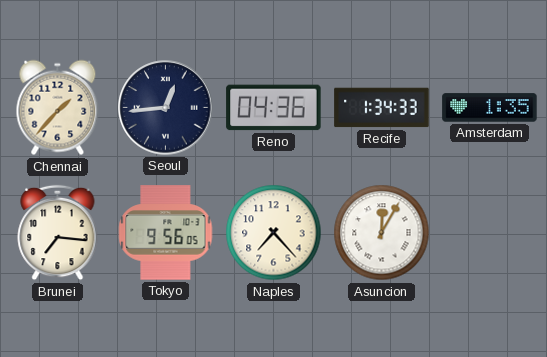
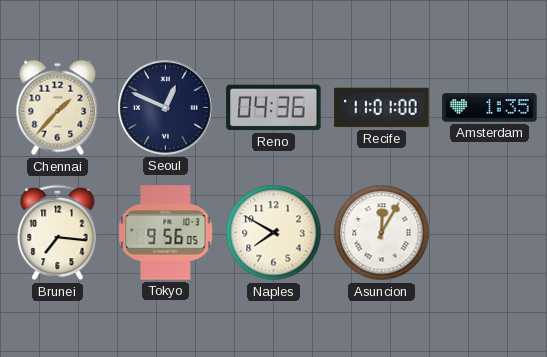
Seoul: 12:44 -> 12:49
Recife: 1:34 -> 11:01
Naples: 7:23 -> 7:50
